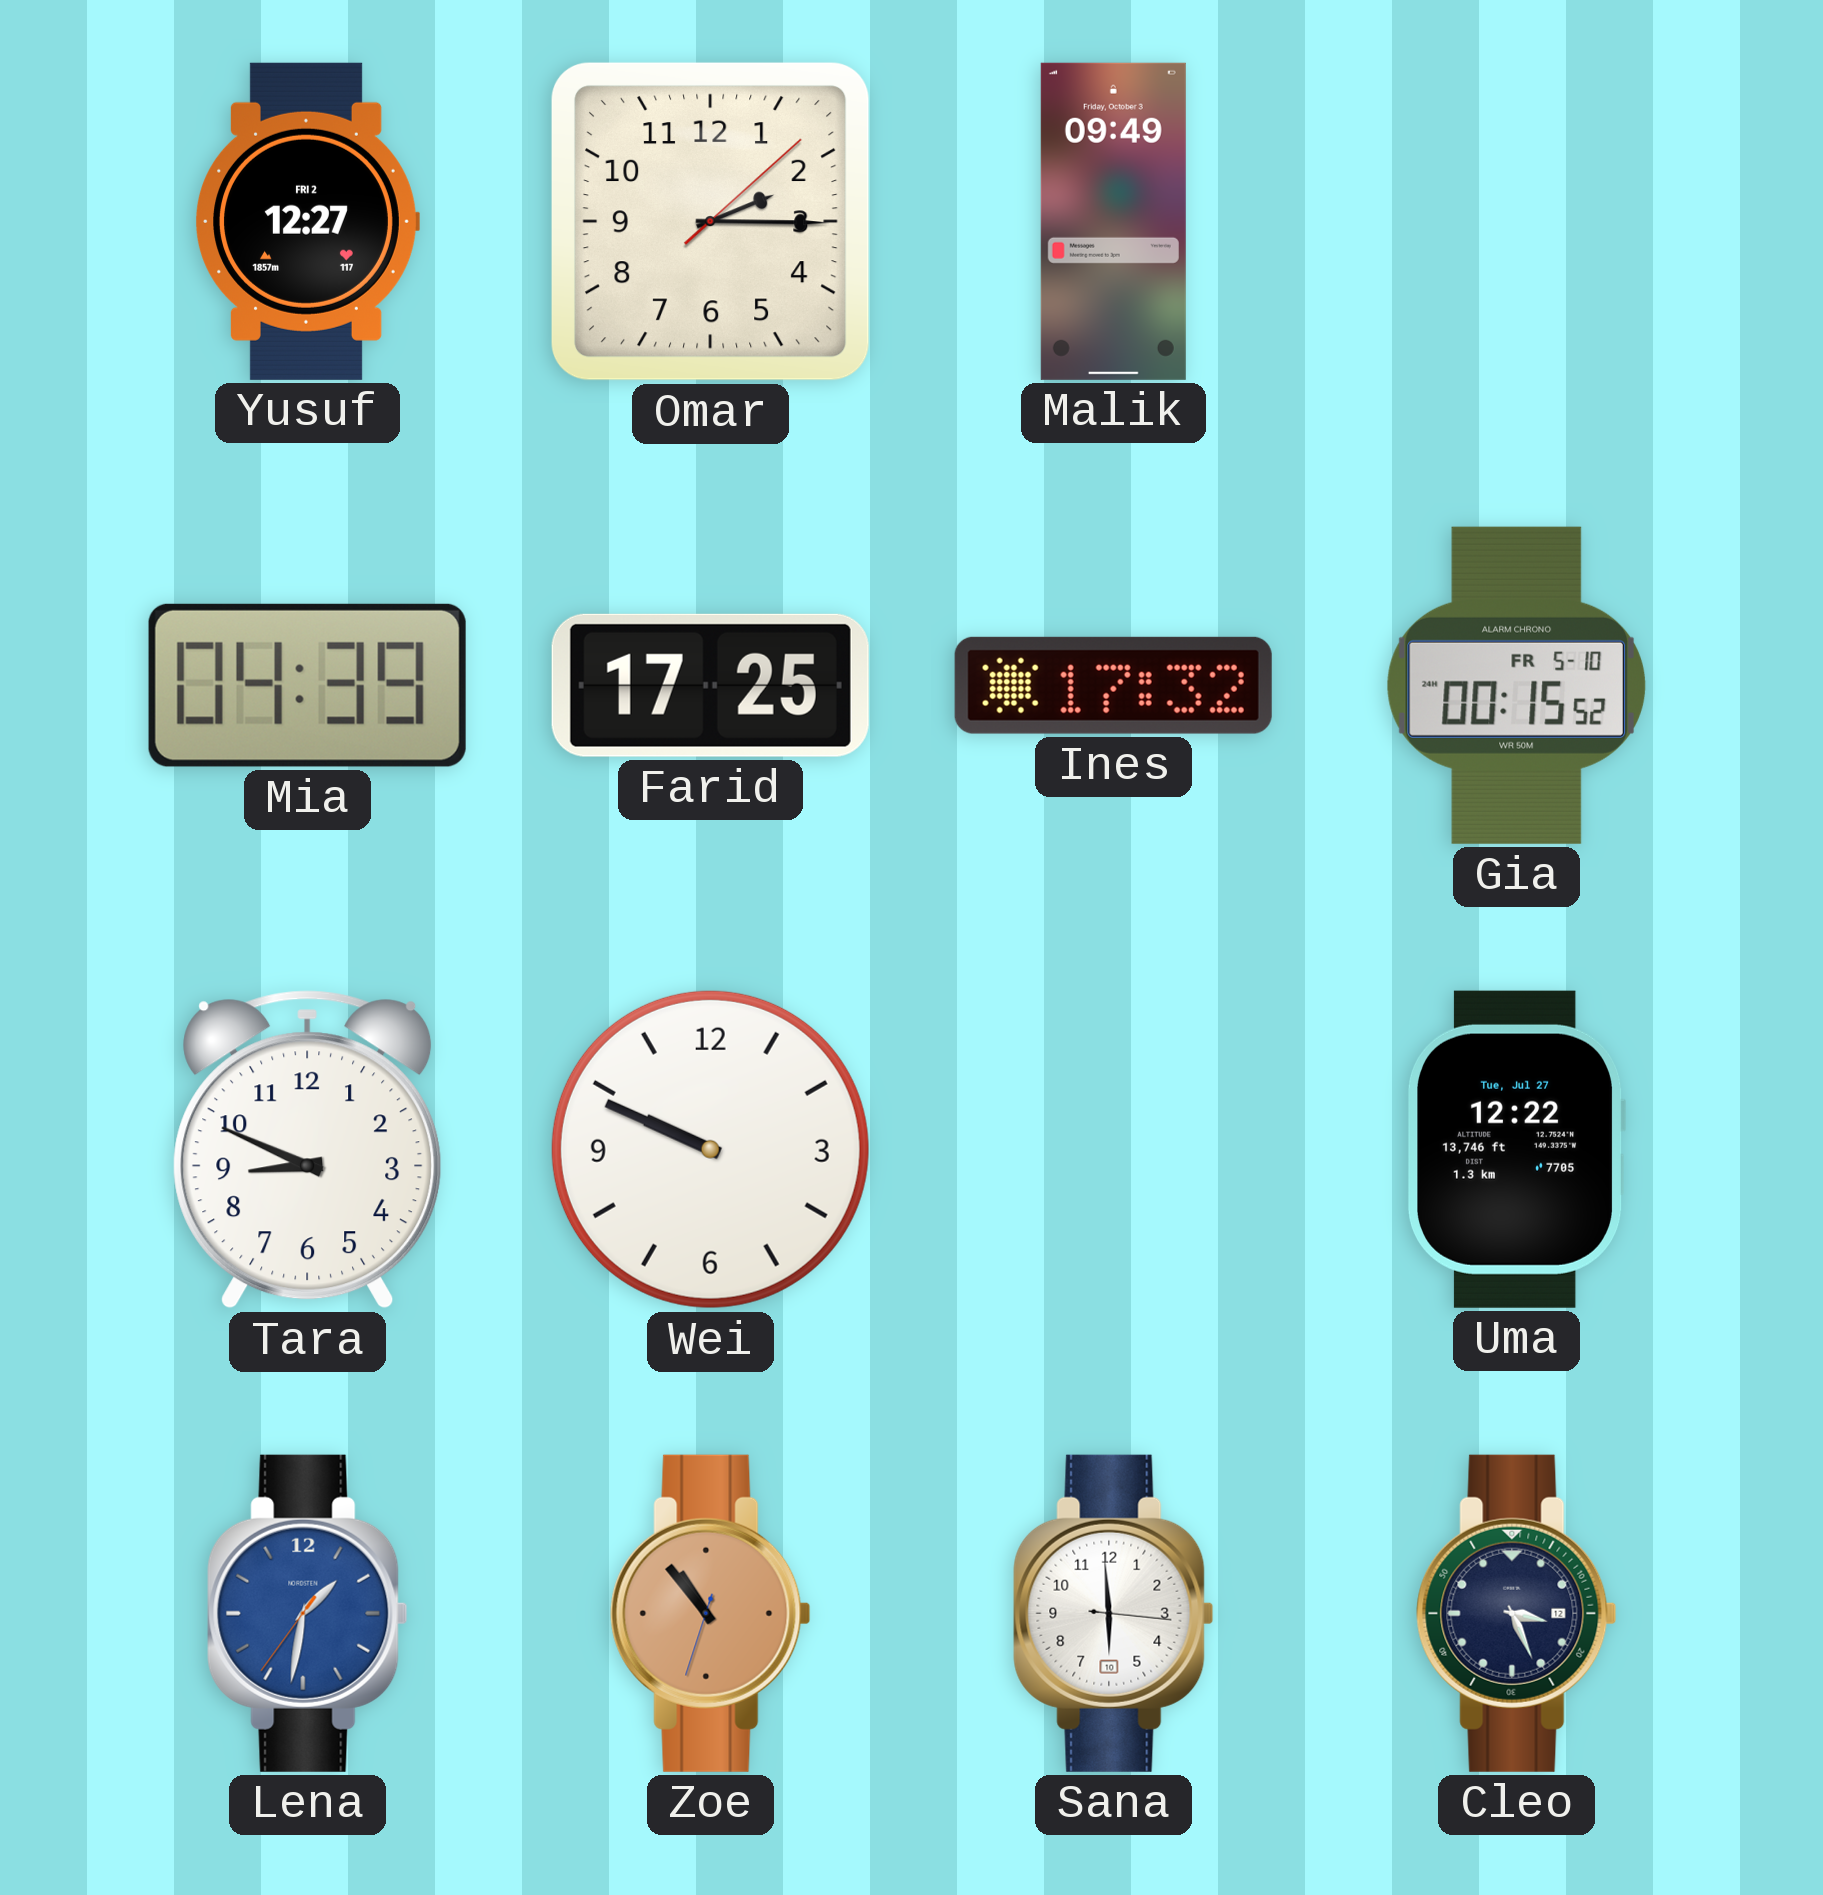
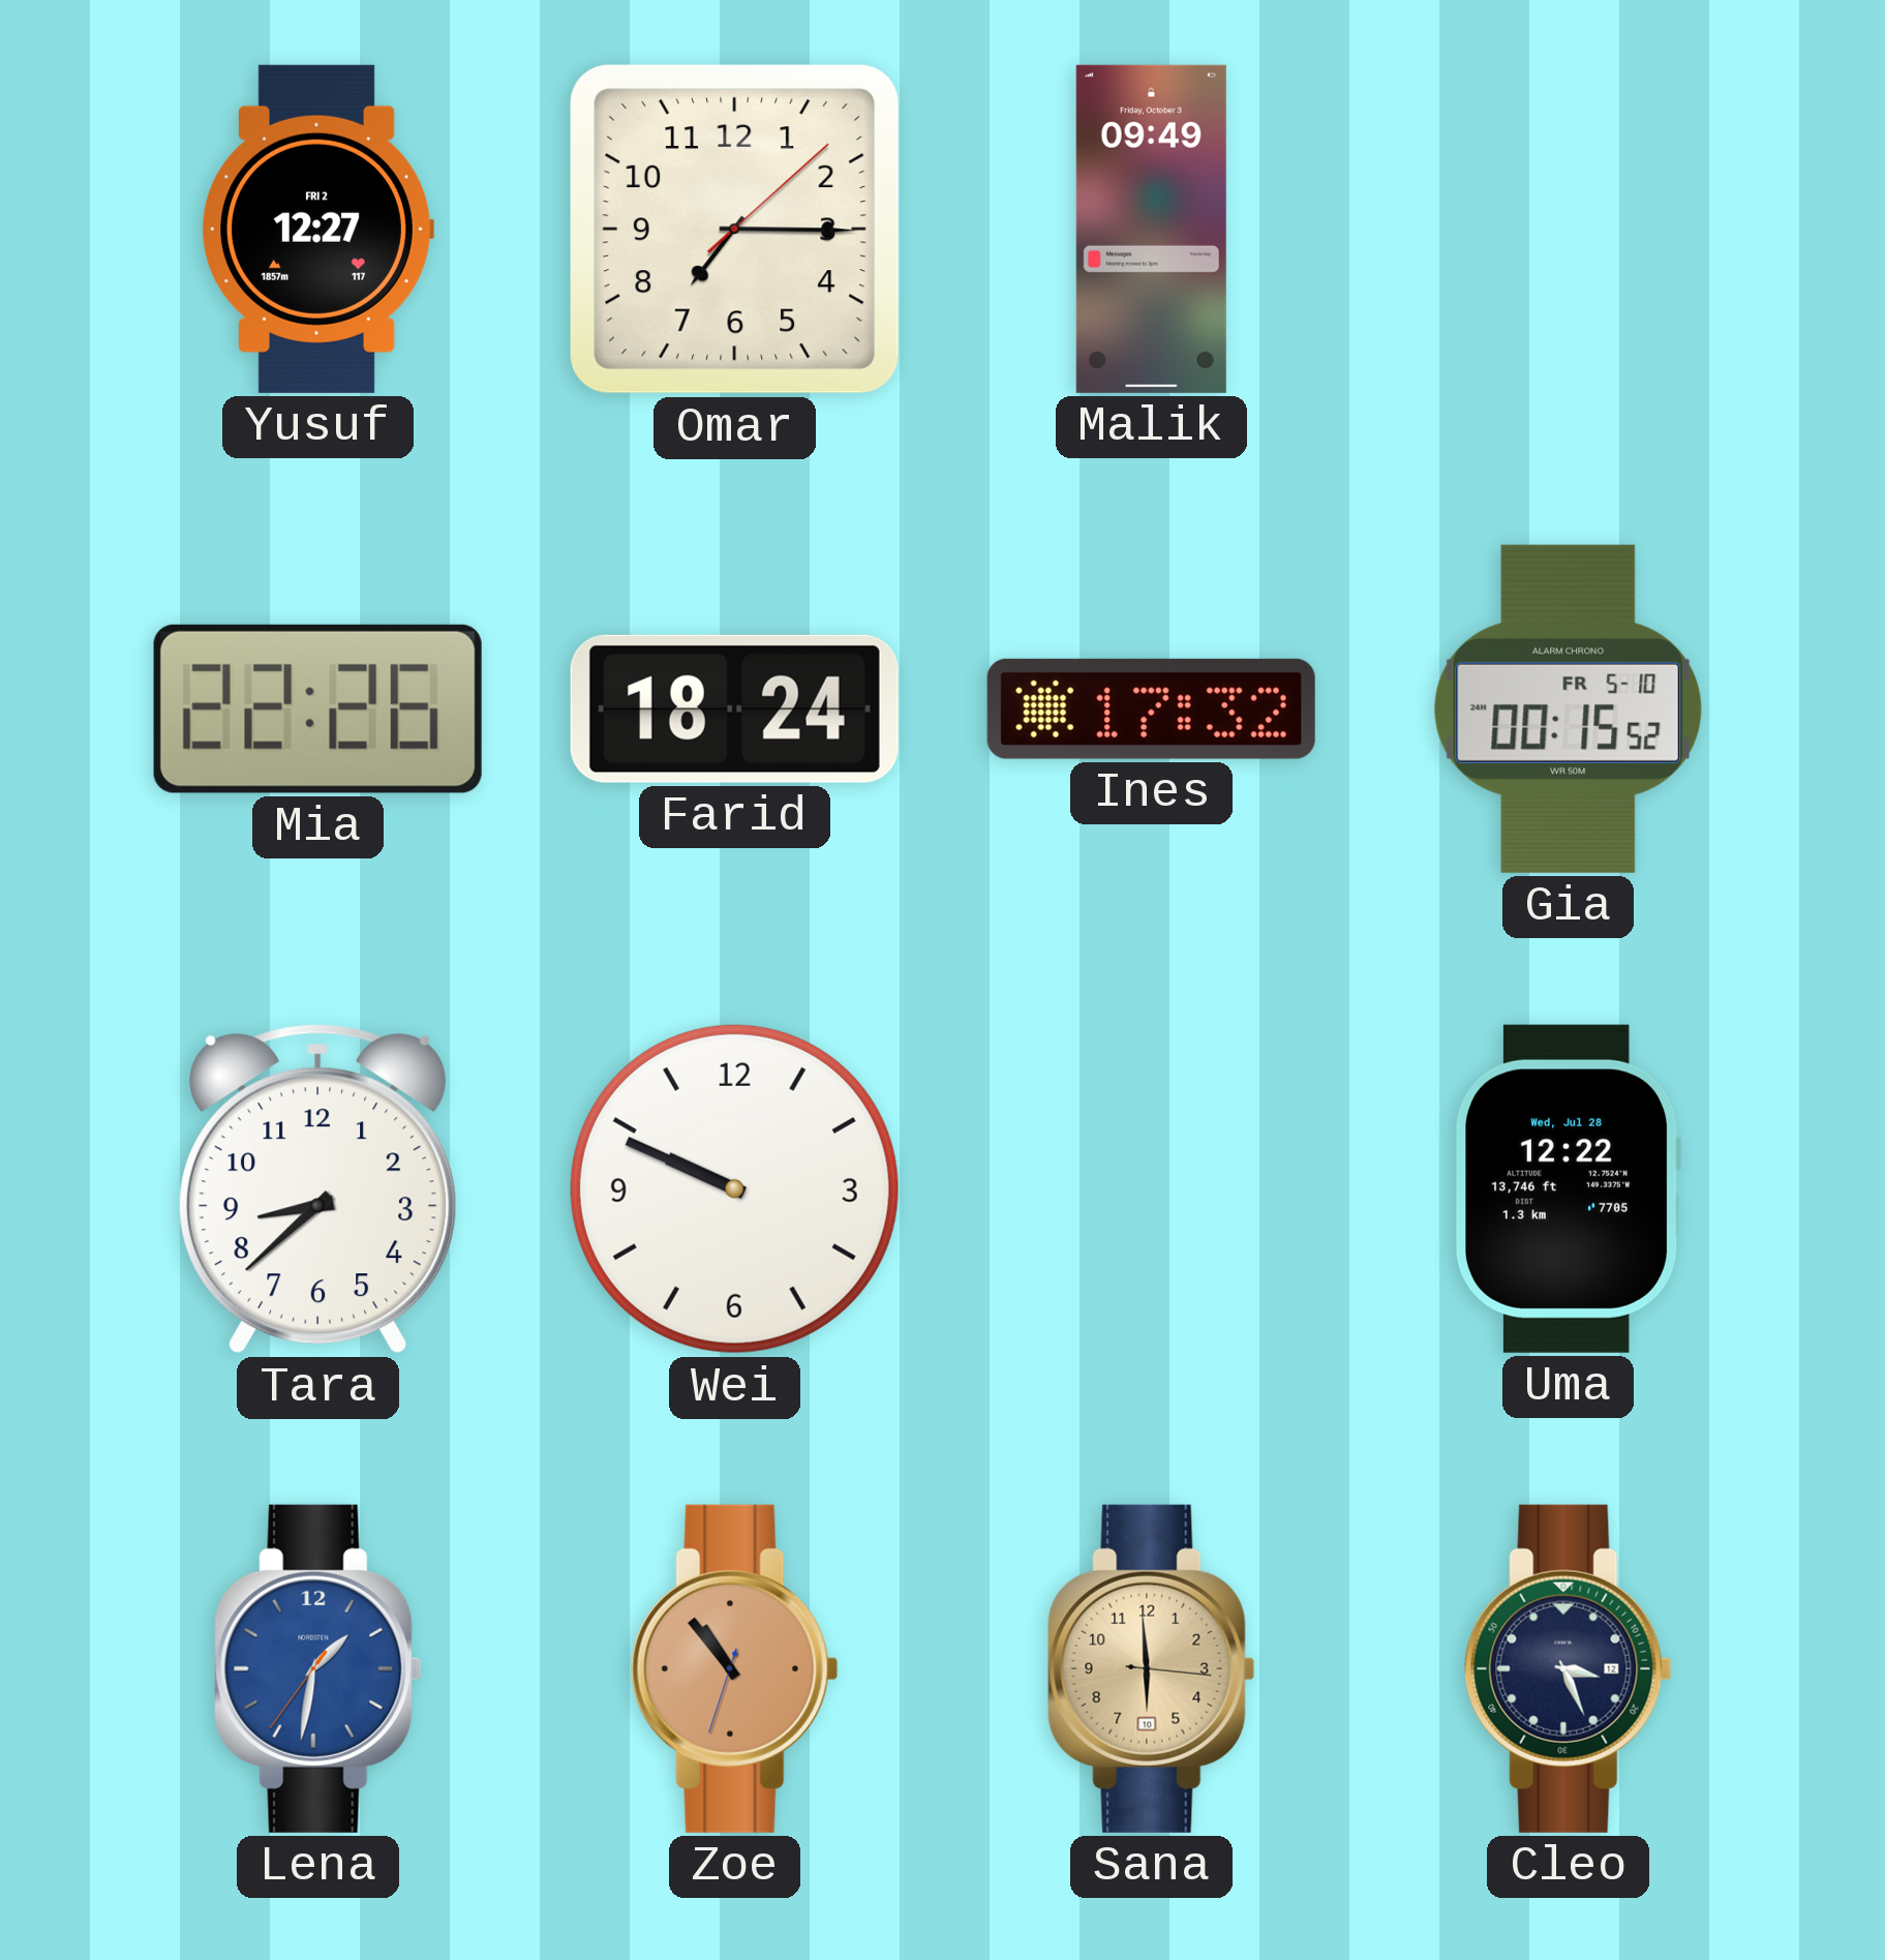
Omar: 2:15 -> 7:15
Mia: 04:39 -> 22:26
Farid: 17:25 -> 18:24
Tara: 8:49 -> 8:38
Uma date: Tue, Jul 27 -> Wed, Jul 28
Sana dial: white -> champagne
